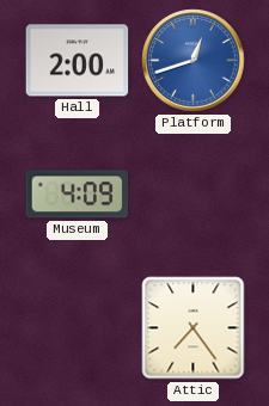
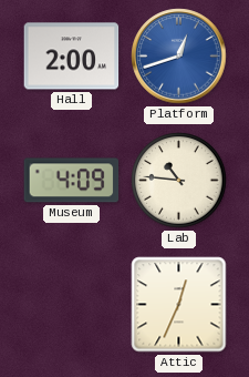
Lab: none -> 10:46
Attic: 7:24 -> 12:34
